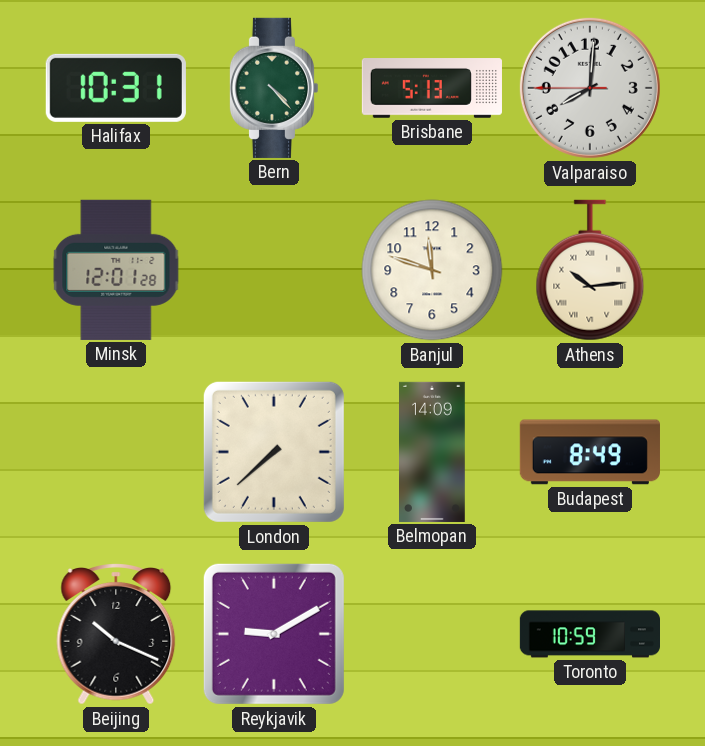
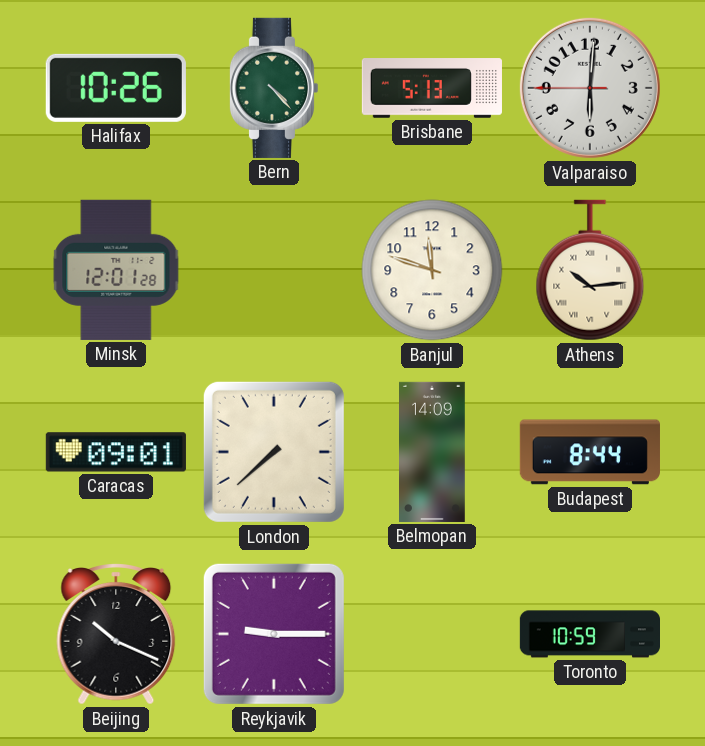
Halifax: 10:31 -> 10:26
Valparaiso: 8:00 -> 6:00
Caracas: none -> 09:01
Budapest: 8:49 -> 8:44
Reykjavik: 9:10 -> 9:15
